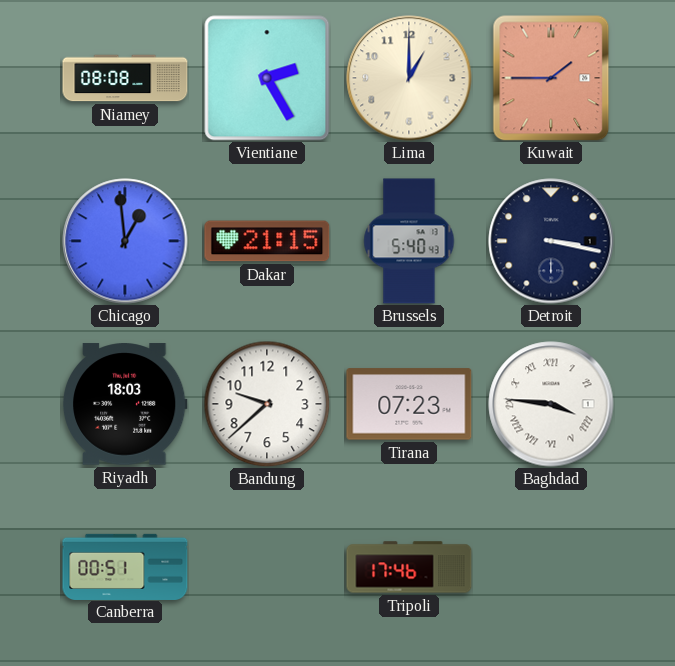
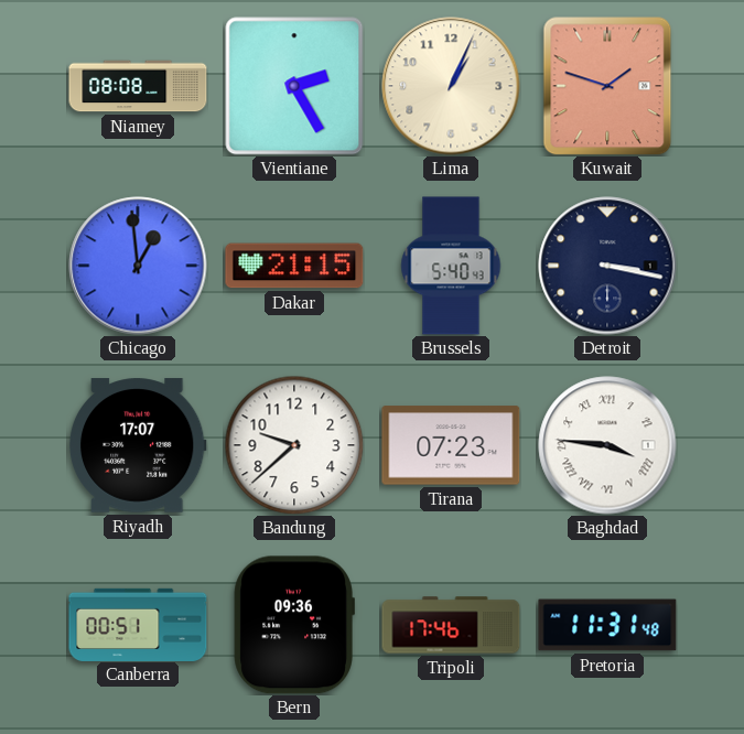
Lima: 1:00 -> 1:04
Kuwait: 1:45 -> 1:48
Riyadh: 18:03 -> 17:07
Bern: none -> 09:36
Pretoria: none -> 11:31
